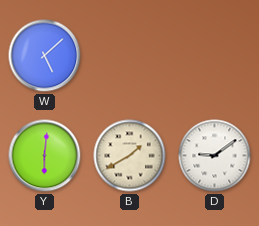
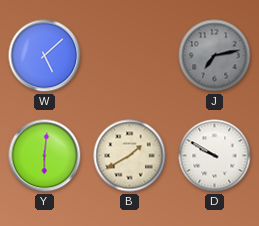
J: none -> 7:13
D: 9:09 -> 9:50
